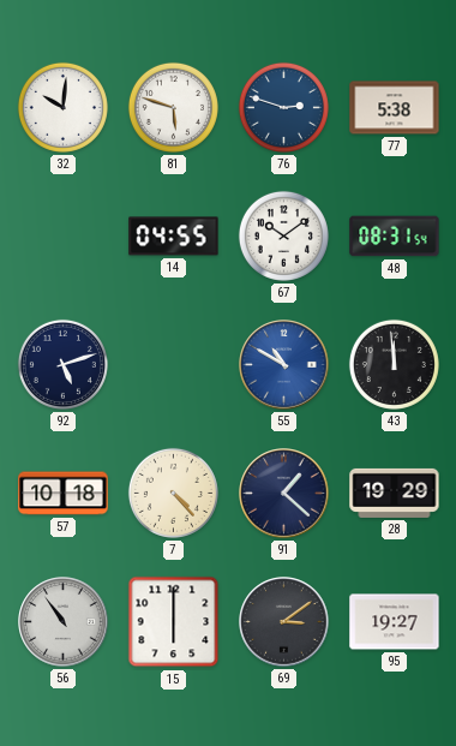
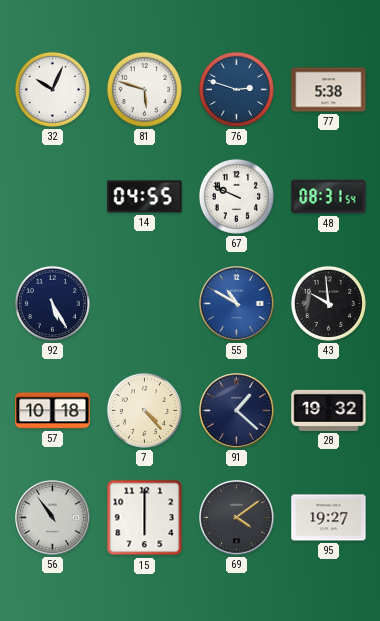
32: 10:01 -> 10:04
67: 10:09 -> 9:49
92: 5:12 -> 5:25
43: 11:59 -> 9:59
28: 19:29 -> 19:32
69: 3:09 -> 4:09
